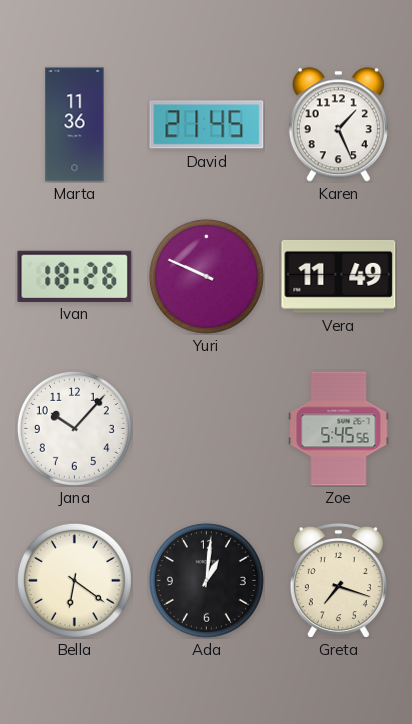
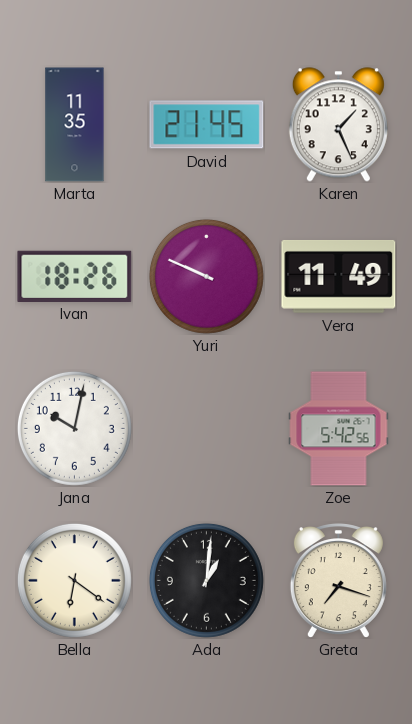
Marta: 11:36 -> 11:35
Jana: 10:07 -> 10:02
Zoe: 5:45 -> 5:42
